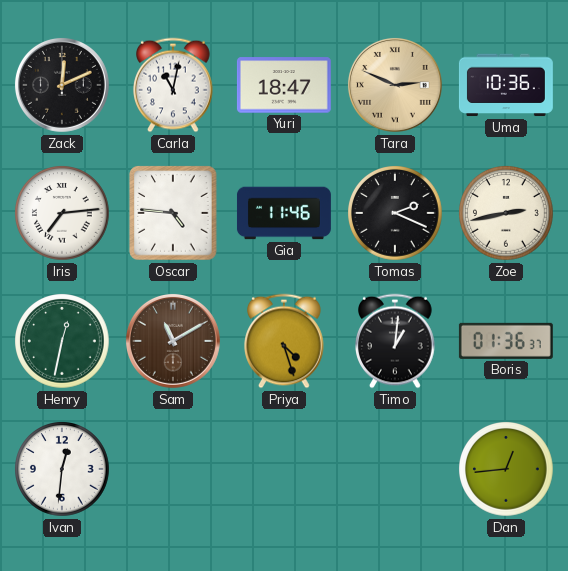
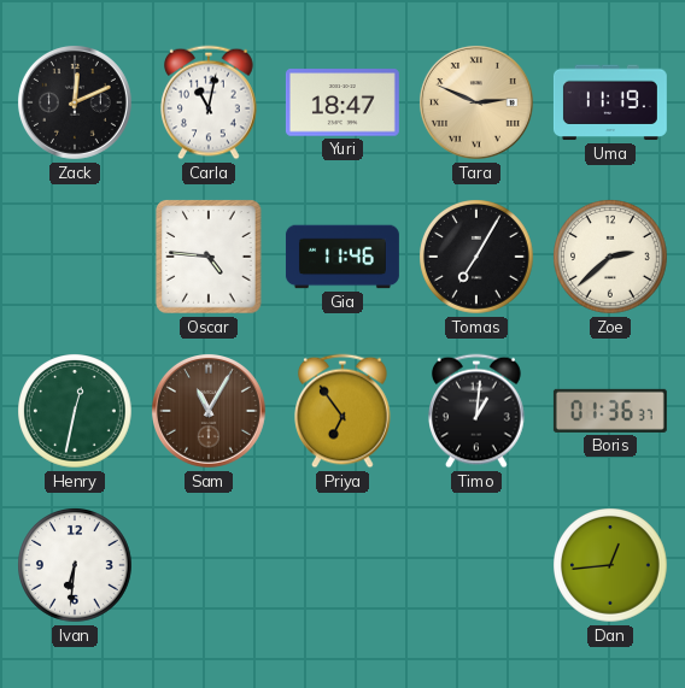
Uma: 10:36 -> 11:19
Iris: 7:14 -> none
Tomas: 2:19 -> 7:05
Zoe: 2:43 -> 2:38
Sam: 11:10 -> 11:05
Priya: 4:27 -> 6:54
Ivan: 12:31 -> 6:31
